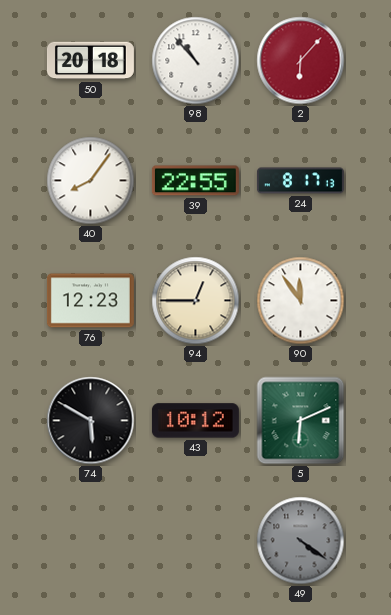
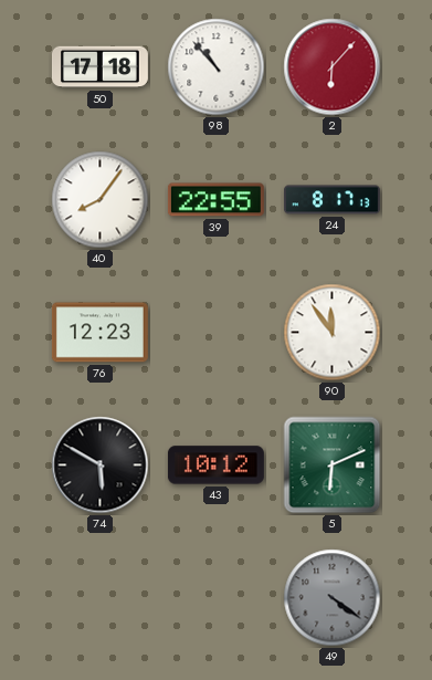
50: 20:18 -> 17:18
94: 12:45 -> none
